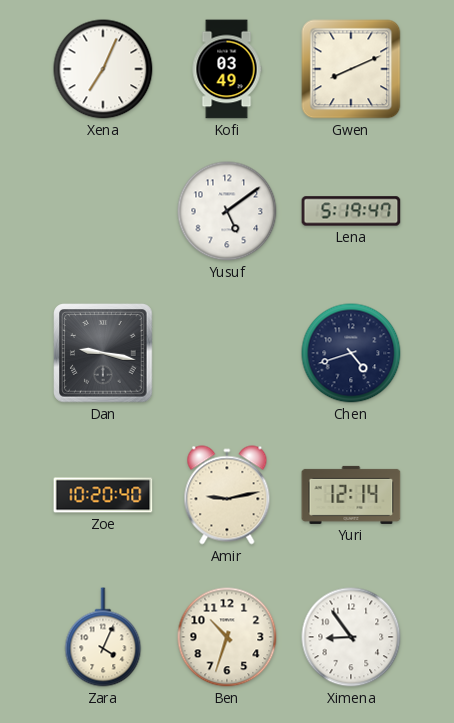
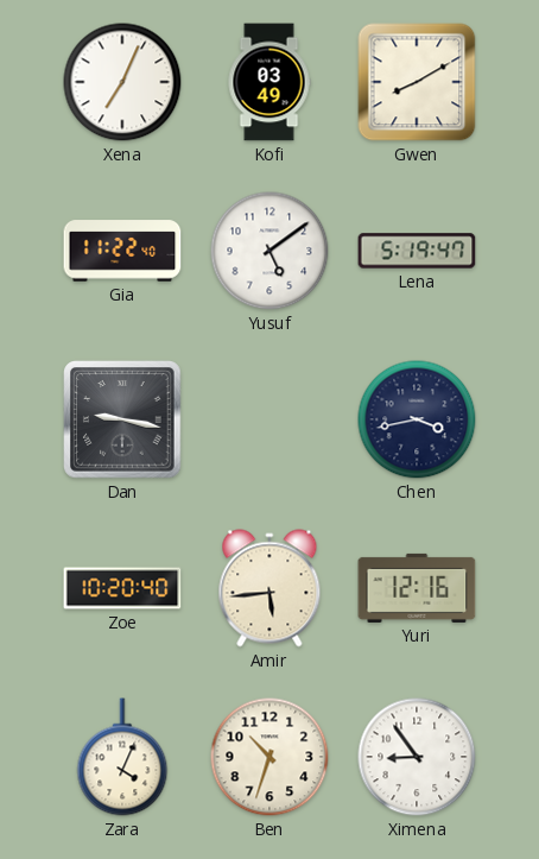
Gwen: 8:11 -> 8:10
Gia: none -> 11:22
Chen: 4:42 -> 3:43
Amir: 9:13 -> 5:44
Yuri: 12:14 -> 12:16
